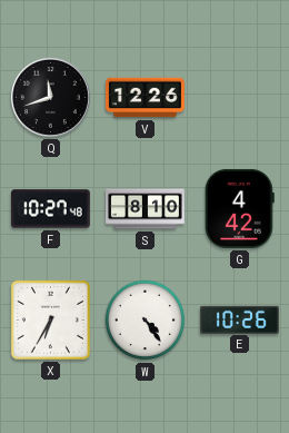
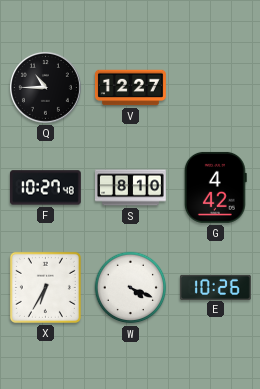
Q: 11:42 -> 10:45
V: 12:26 -> 12:27
W: 4:24 -> 4:19
